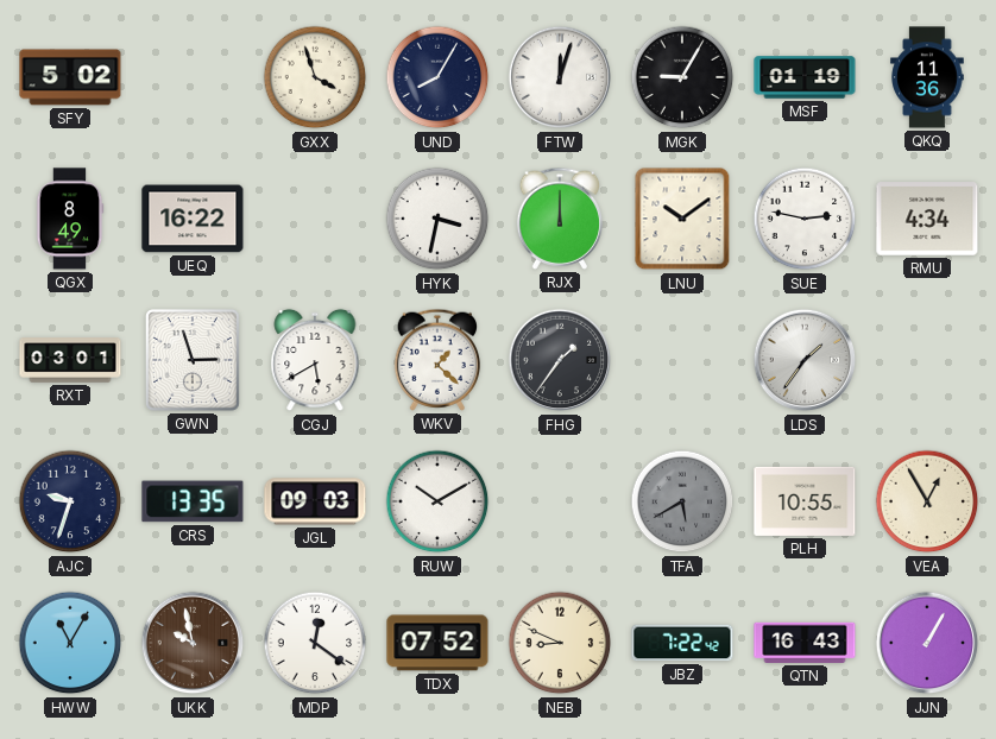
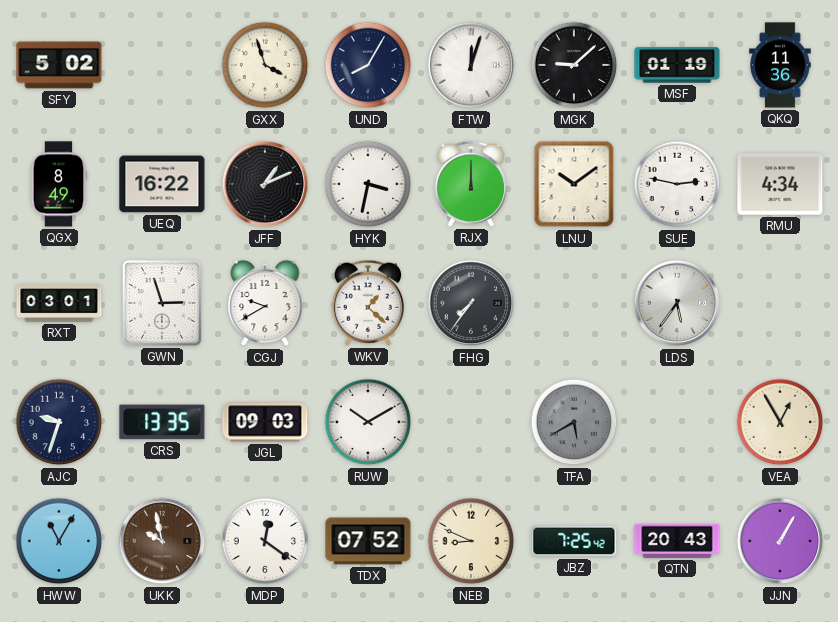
MGK: 9:05 -> 9:08
JFF: none -> 1:11
CGJ: 5:40 -> 9:40
FHG: 1:36 -> 7:36
LDS: 1:36 -> 5:36
PLH: 10:55 -> none
JBZ: 7:22 -> 7:25
QTN: 16:43 -> 20:43
